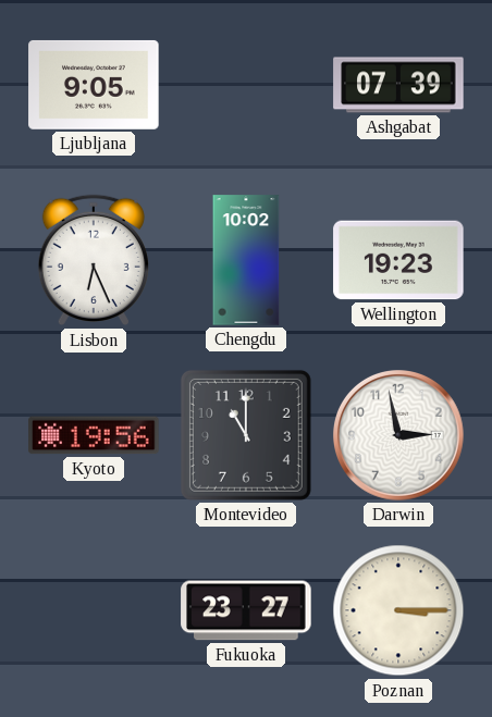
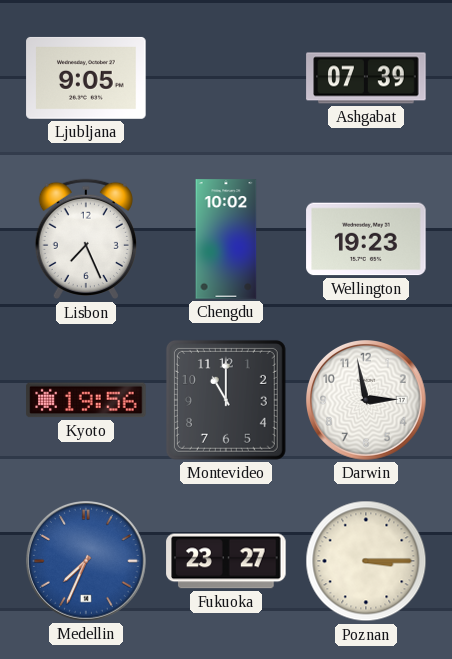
Lisbon: 6:26 -> 7:26
Medellin: none -> 7:34
